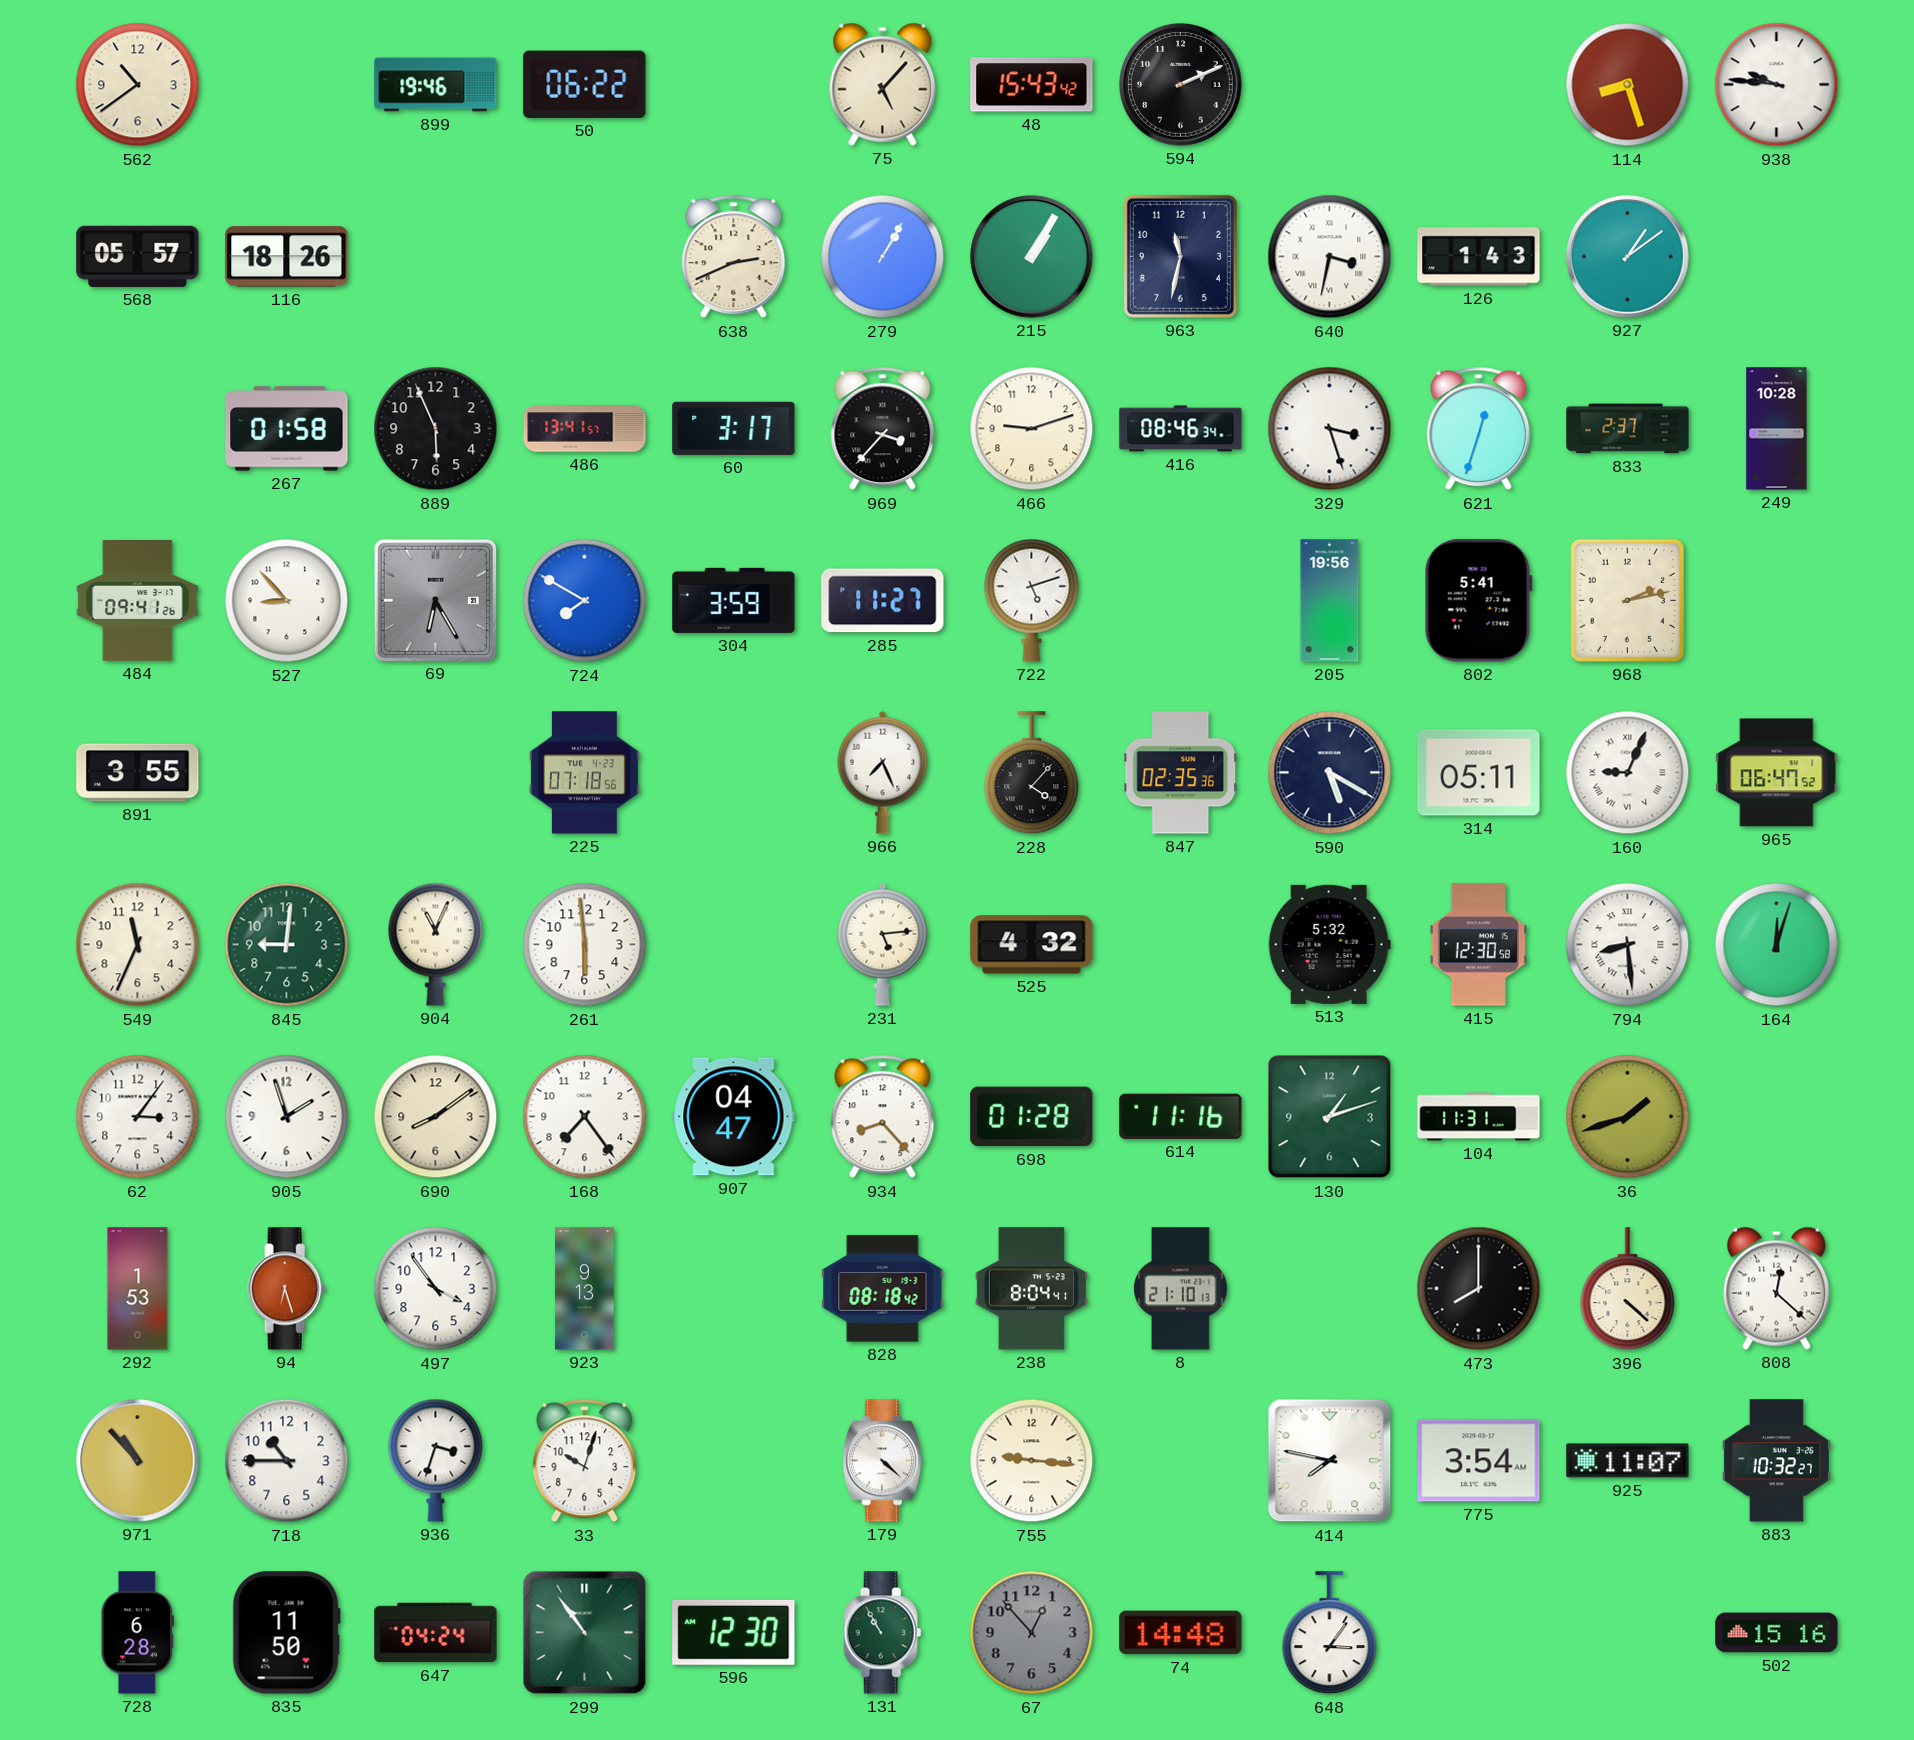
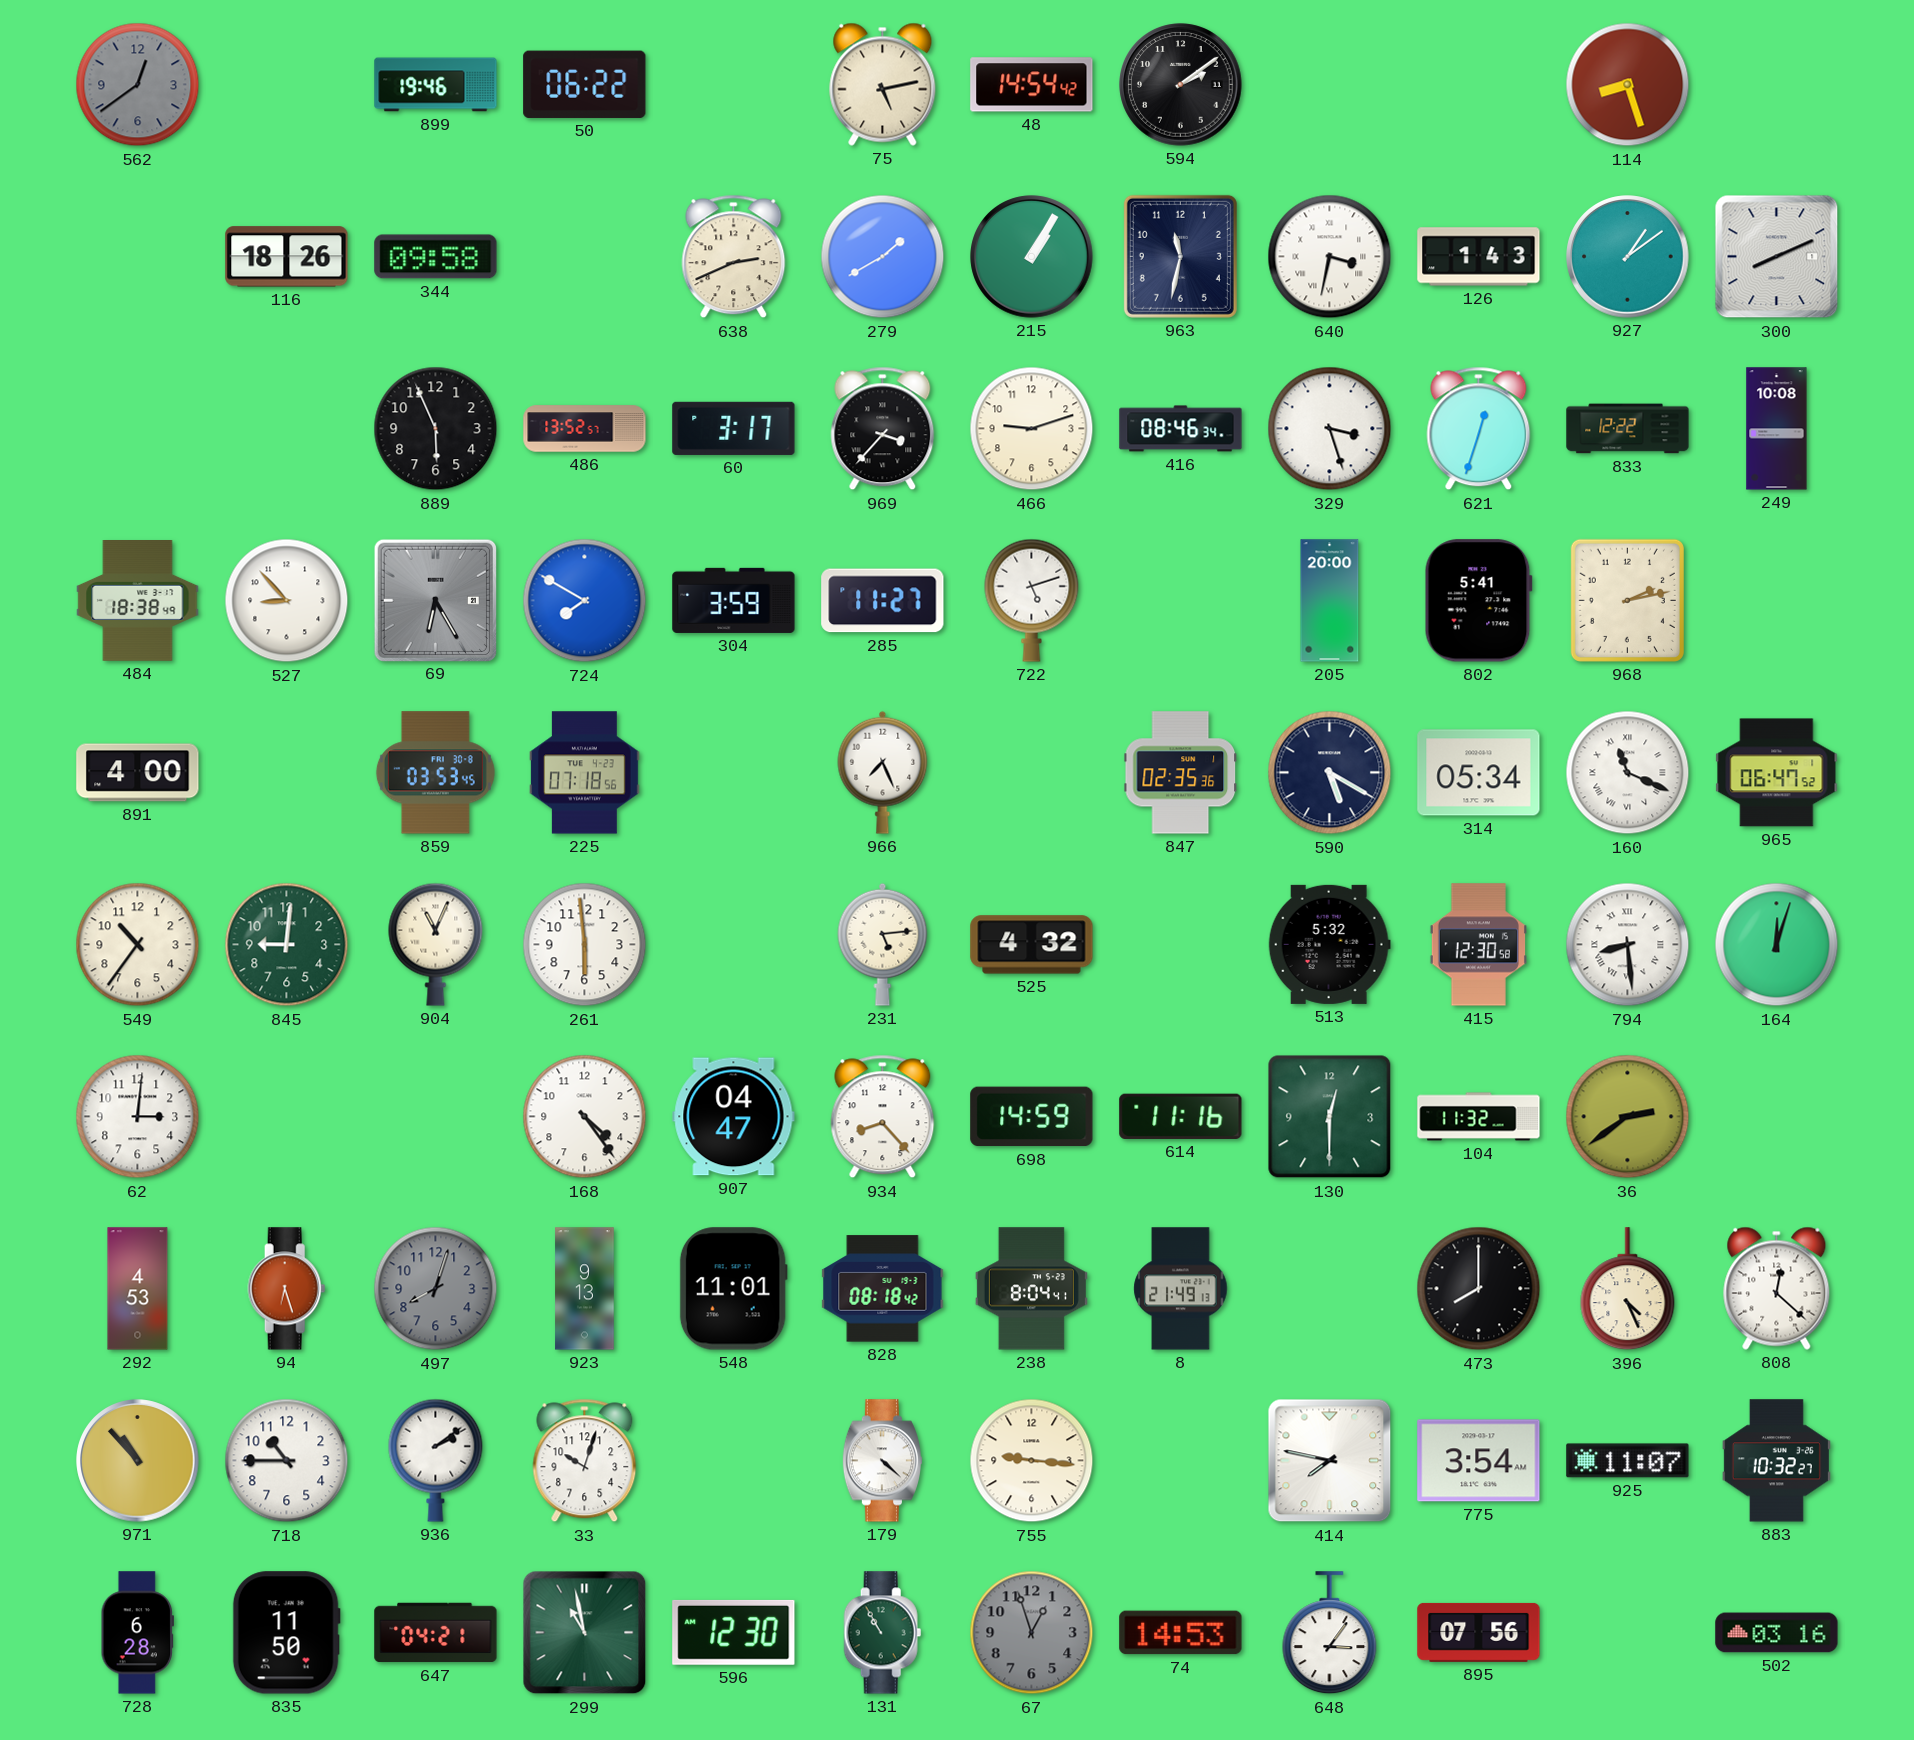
562: 10:39 -> 12:39
562 dial: cream -> grey
75: 5:07 -> 5:13
48: 15:43 -> 14:54
594: 2:11 -> 2:09
938: 9:46 -> none
568: 05:57 -> none
344: none -> 09:58
279: 1:05 -> 1:40
300: none -> 8:11
267: 01:58 -> none
486: 13:41 -> 13:52
833: 2:37 -> 12:22
249: 10:28 -> 10:08
484: 09:41 -> 18:38
205: 19:56 -> 20:00
891: 3:55 -> 4:00
859: none -> 03:53
228: 4:07 -> none
314: 05:11 -> 05:34
160: 9:04 -> 11:19
549: 11:34 -> 10:36
62: 3:06 -> 3:01
905: 1:57 -> none
690: 8:09 -> none
168: 7:24 -> 4:24
698: 01:28 -> 14:59
130: 1:12 -> 12:30
104: 11:31 -> 11:32
36: 1:42 -> 2:39
292: 1:53 -> 4:53
497: 3:54 -> 8:03
497 dial: white -> grey
548: none -> 11:01
8: 21:10 -> 21:49
396: 4:22 -> 4:26
936: 3:33 -> 2:09
647: 04:24 -> 04:21
299: 10:54 -> 10:58
67: 12:53 -> 12:57
74: 14:48 -> 14:53
895: none -> 07:56
502: 15:16 -> 03:16
